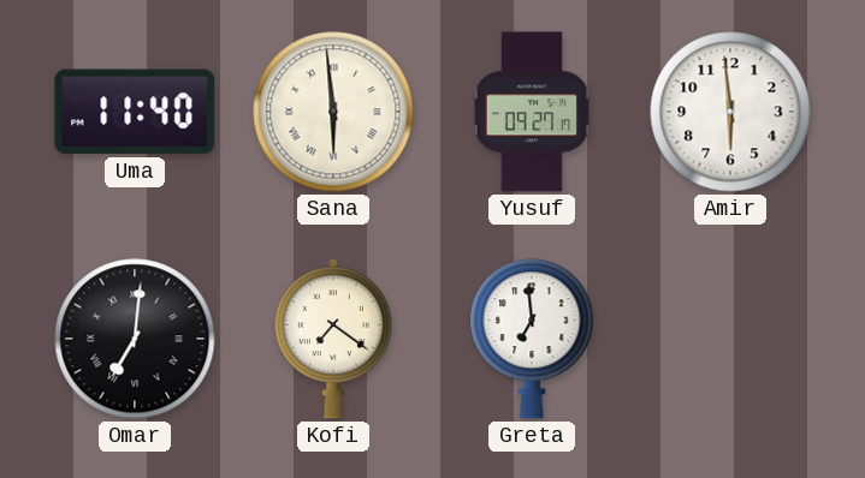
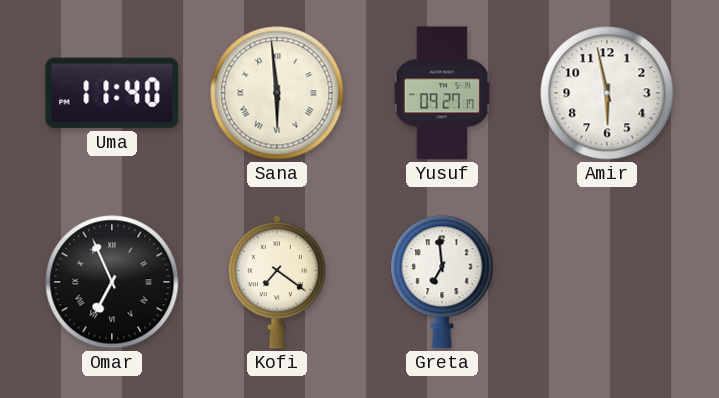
Amir: 5:59 -> 5:58
Omar: 7:01 -> 6:56
